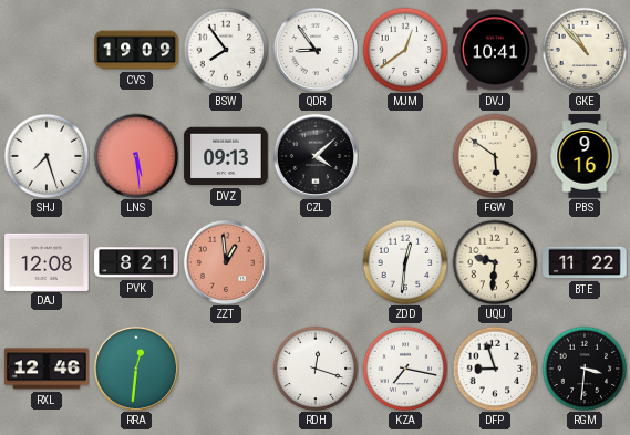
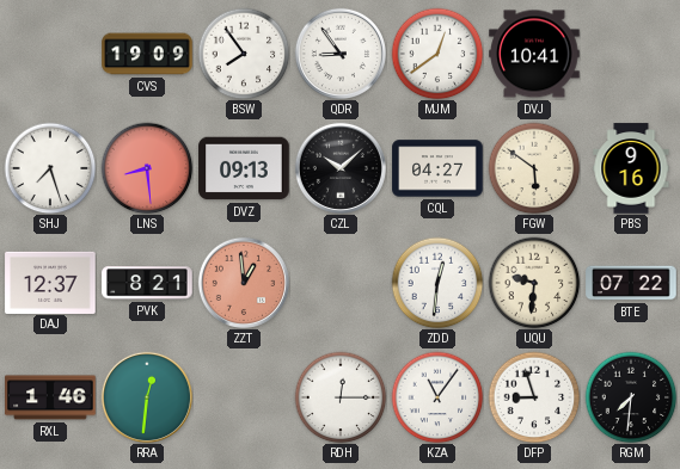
GKE: 10:53 -> none
LNS: 5:29 -> 8:29
CZL: 4:08 -> 10:08
CQL: none -> 04:27
DAJ: 12:08 -> 12:37
BTE: 11:22 -> 07:22
RXL: 12:46 -> 1:46
RDH: 12:18 -> 12:15
KZA: 7:17 -> 11:06
RGM: 3:31 -> 7:31
